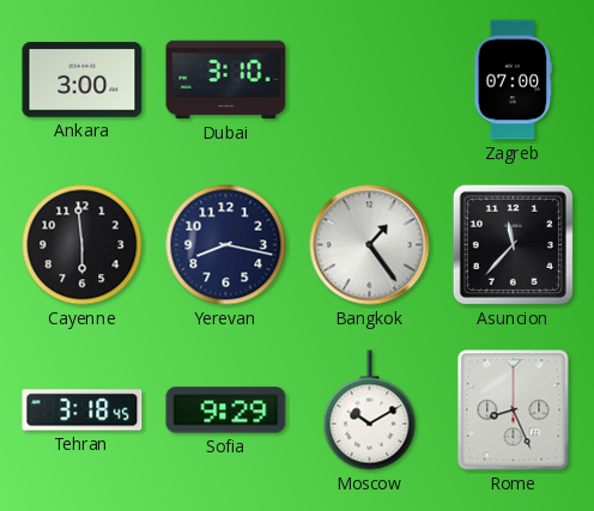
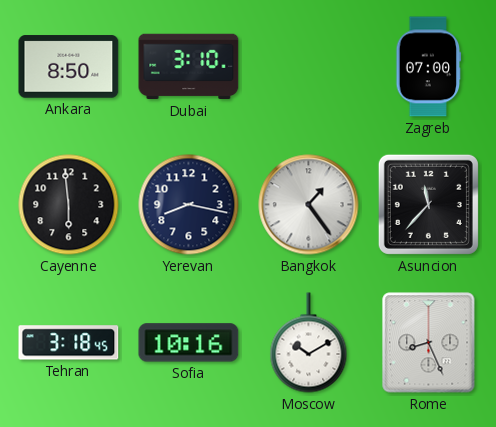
Ankara: 3:00 -> 8:50
Sofia: 9:29 -> 10:16
